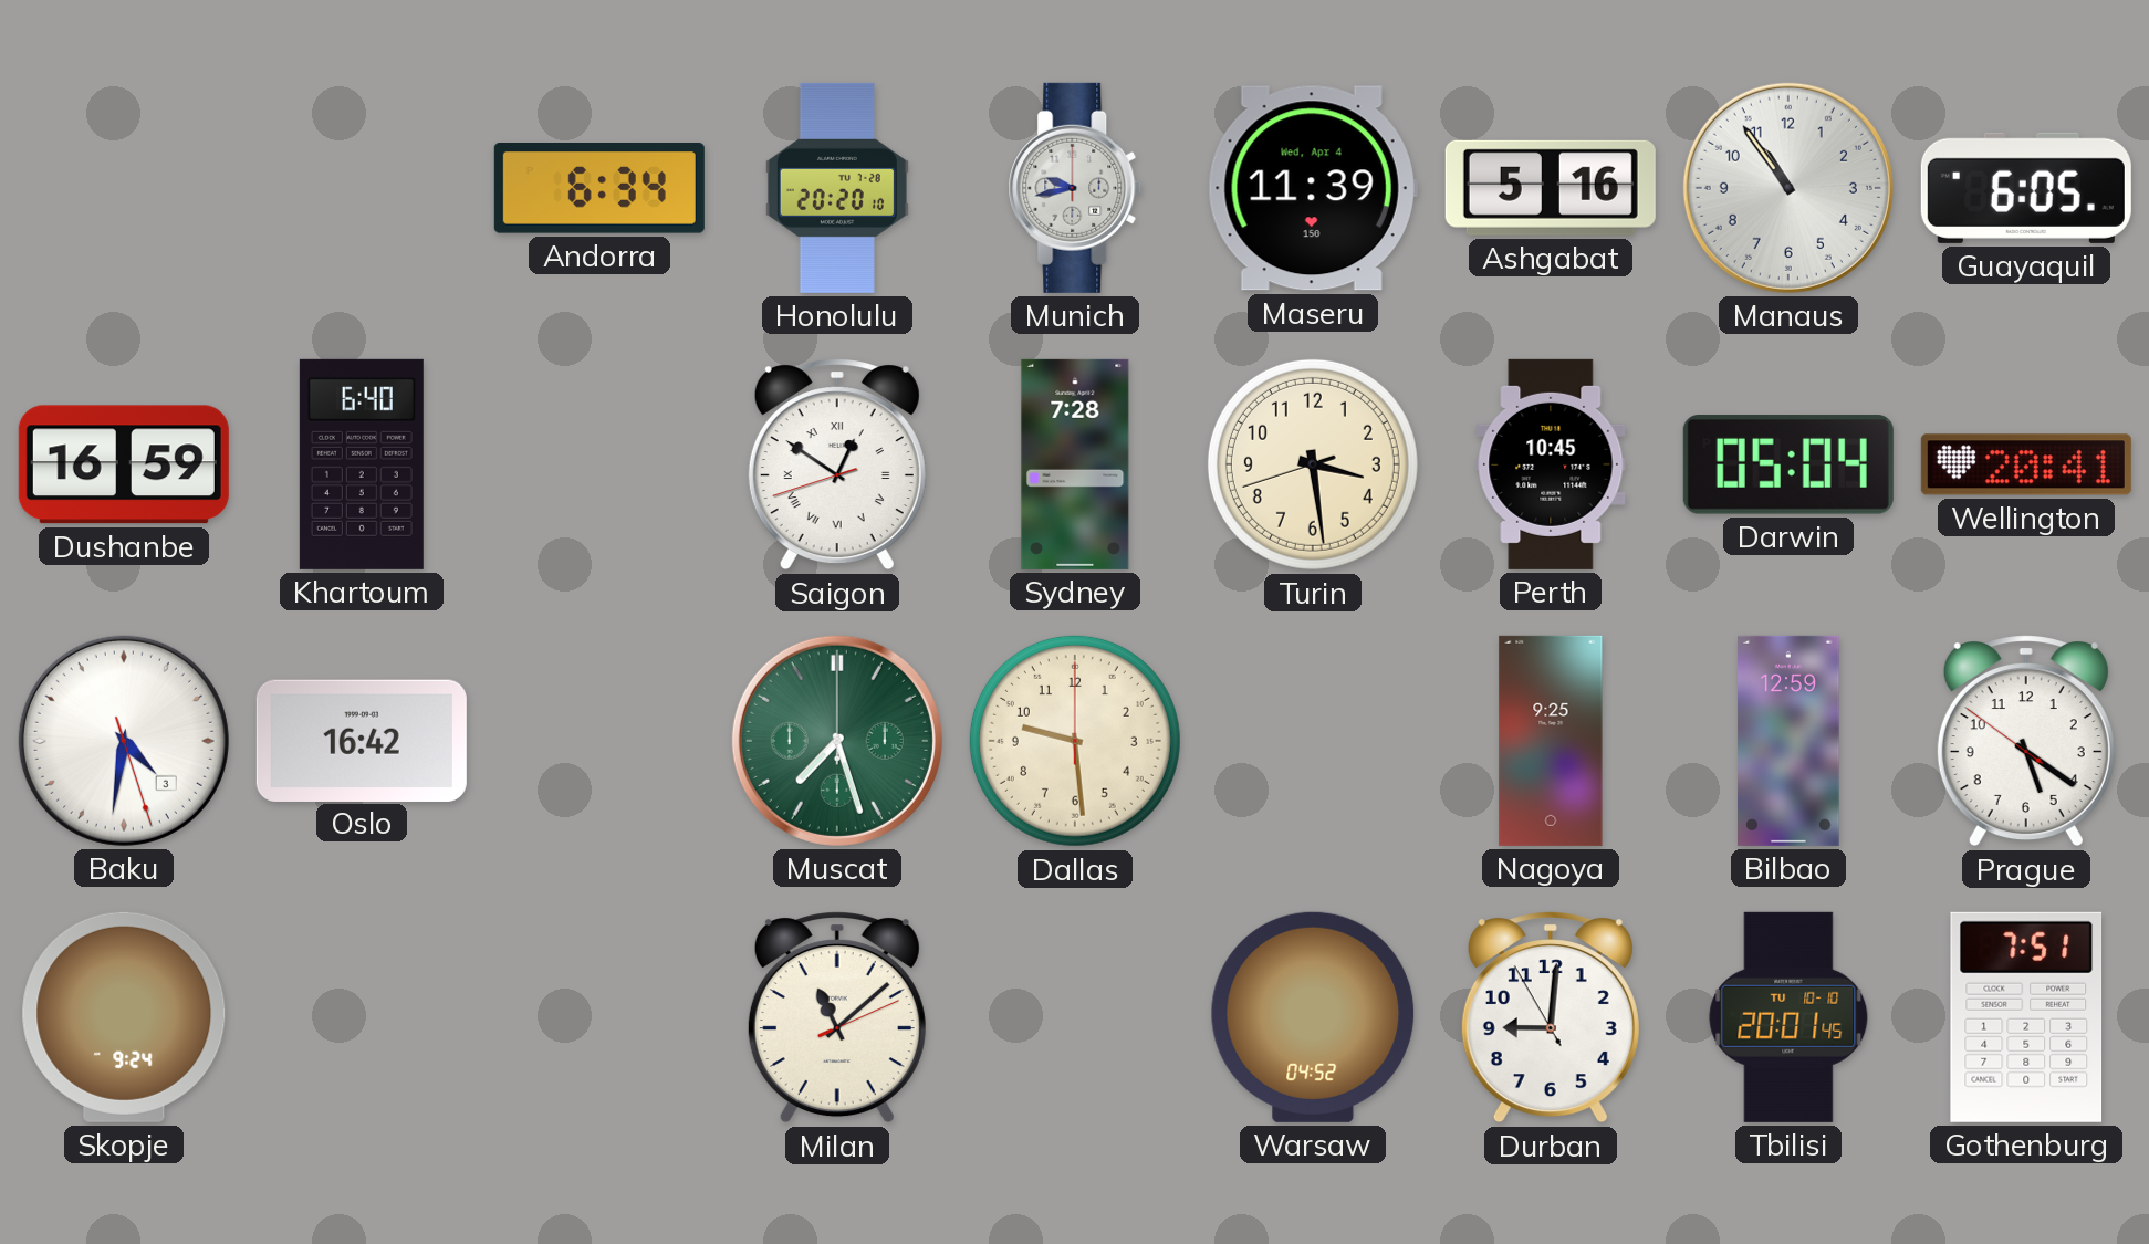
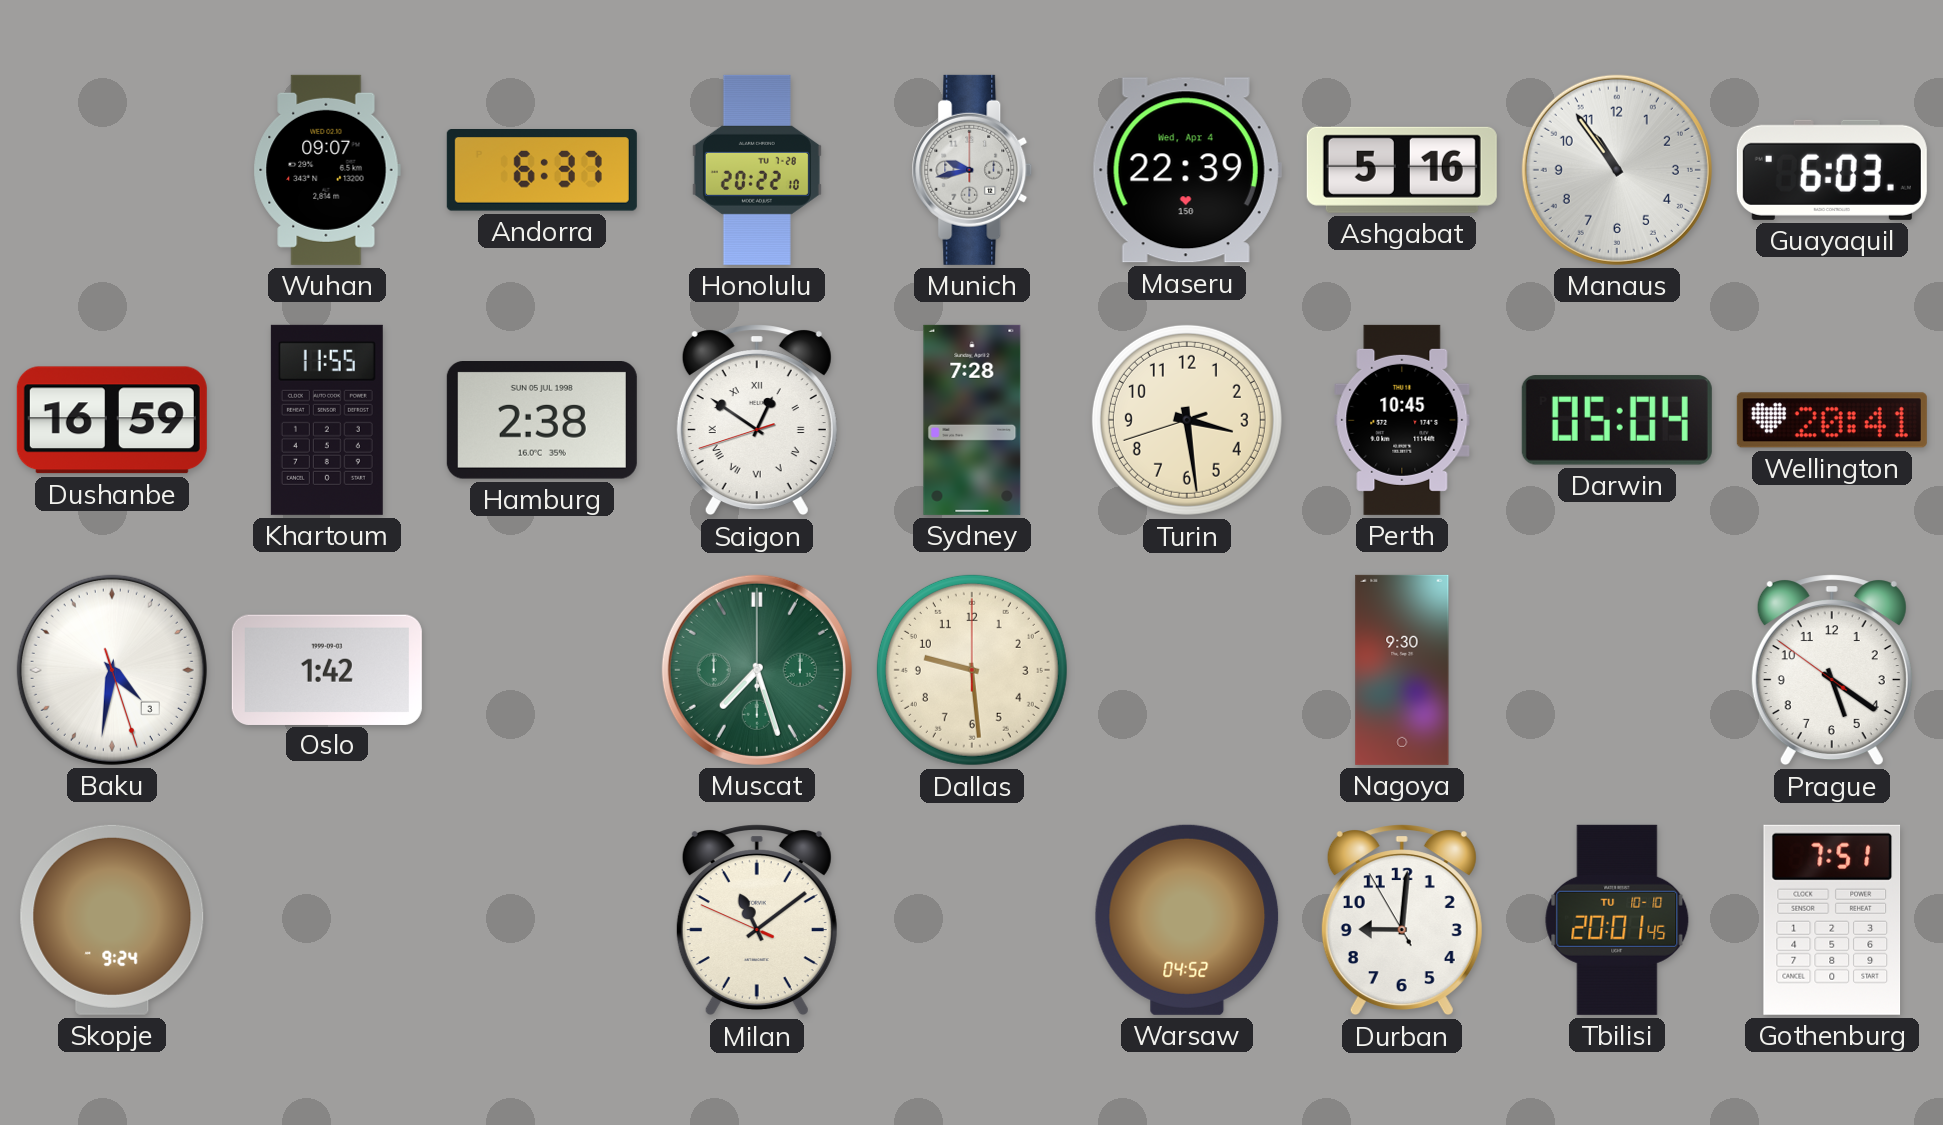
Wuhan: none -> 09:07
Andorra: 6:34 -> 6:37
Honolulu: 20:20 -> 20:22
Maseru: 11:39 -> 22:39
Guayaquil: 6:05 -> 6:03
Khartoum: 6:40 -> 11:55
Hamburg: none -> 2:38
Oslo: 16:42 -> 1:42
Nagoya: 9:25 -> 9:30
Bilbao: 12:59 -> none
Milan: 11:08:11 -> 11:08:49
